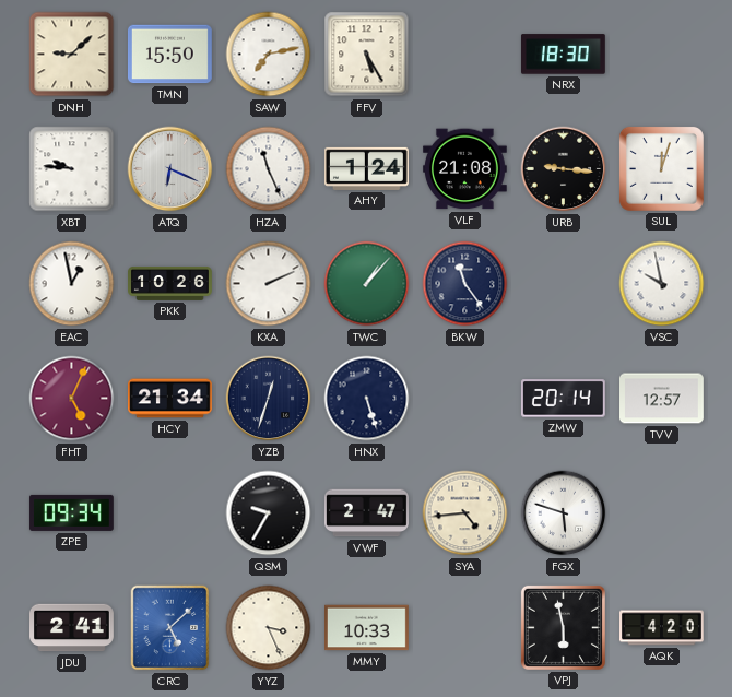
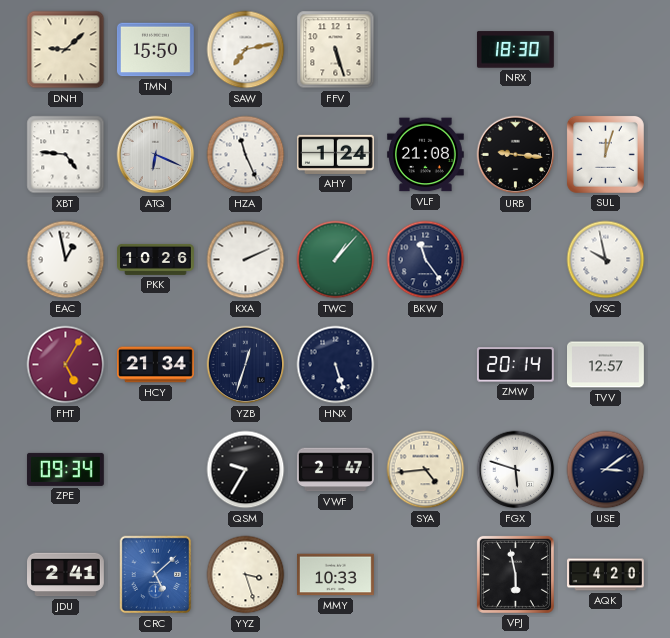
FFV: 5:25 -> 5:27
XBT: 9:46 -> 4:46
FHT: 5:04 -> 5:05
USE: none -> 3:09
YYZ: 3:26 -> 3:27
